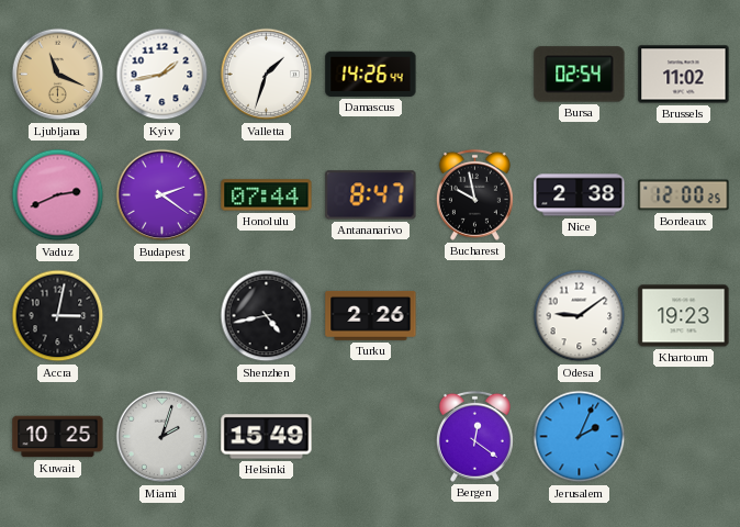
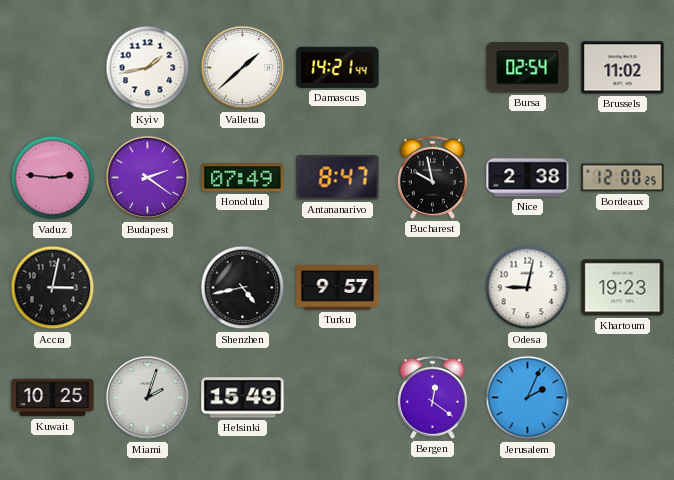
Ljubljana: 11:19 -> none
Valletta: 1:33 -> 1:38
Damascus: 14:26 -> 14:21
Vaduz: 2:41 -> 2:46
Honolulu: 07:44 -> 07:49
Turku: 2:26 -> 9:57
Odesa: 9:09 -> 9:02
